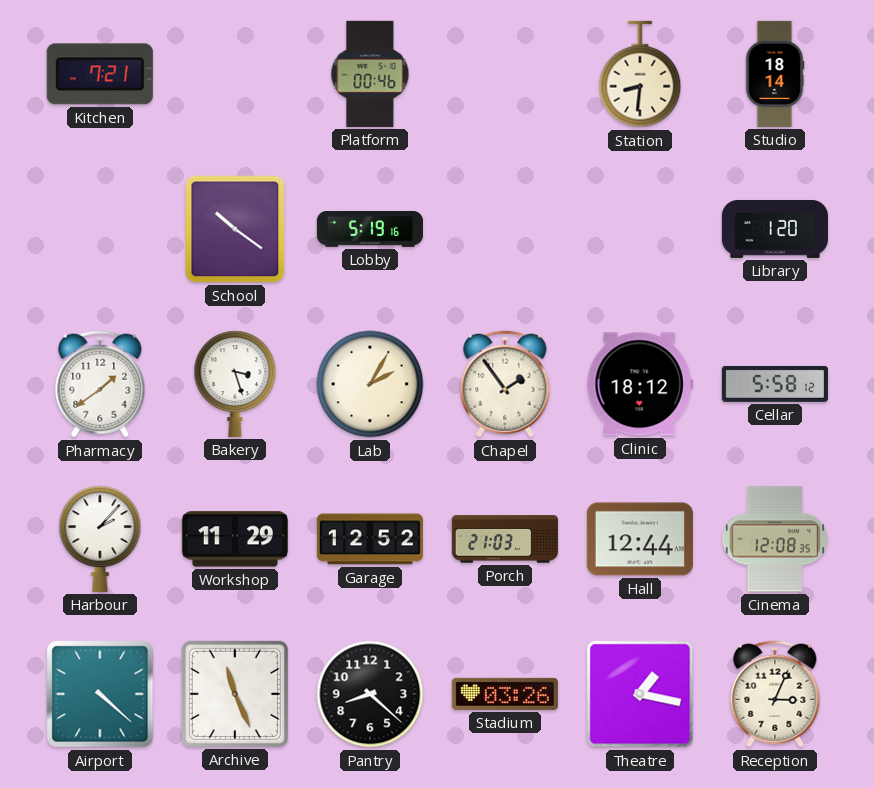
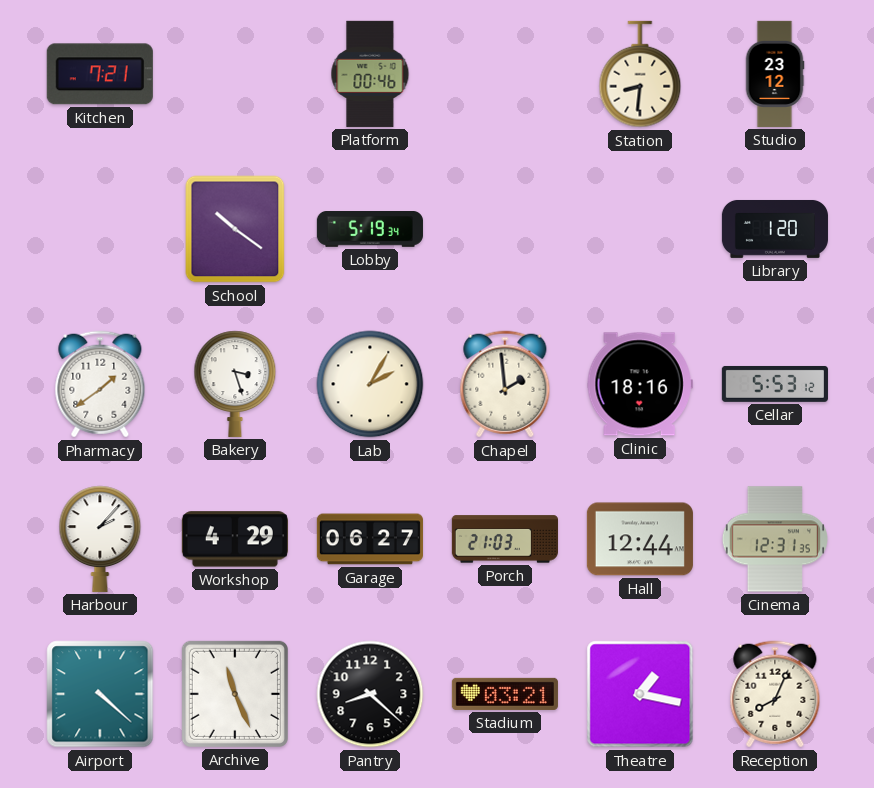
Studio: 18:14 -> 23:12
Lobby: 5:19:16 -> 5:19:34
Chapel: 1:54 -> 1:59
Clinic: 18:12 -> 18:16
Cellar: 5:58 -> 5:53
Workshop: 11:29 -> 4:29
Garage: 12:52 -> 06:27
Cinema: 12:08 -> 12:31
Stadium: 03:26 -> 03:21
Reception: 3:04 -> 8:04
